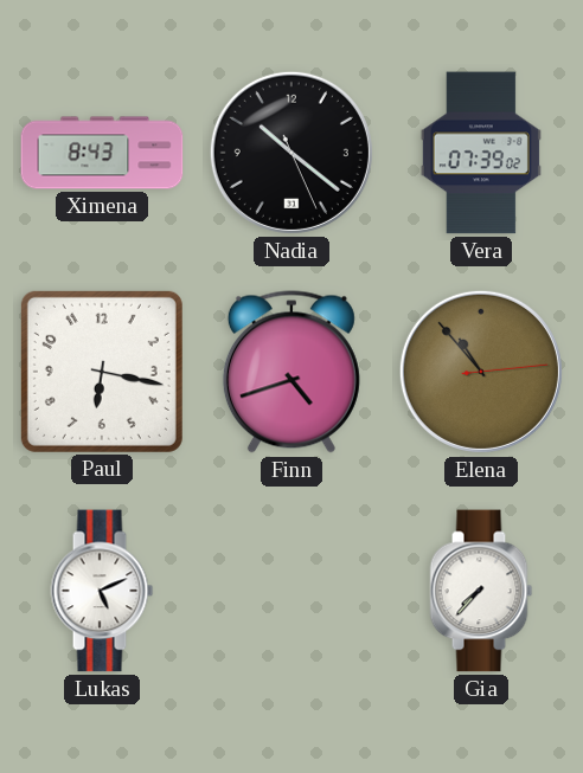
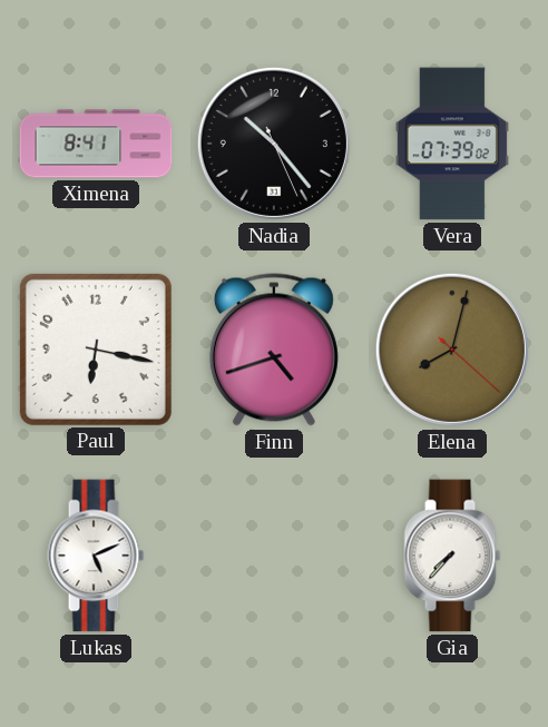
Ximena: 8:43 -> 8:41
Nadia: 10:21 -> 10:23
Elena: 10:53 -> 8:02
